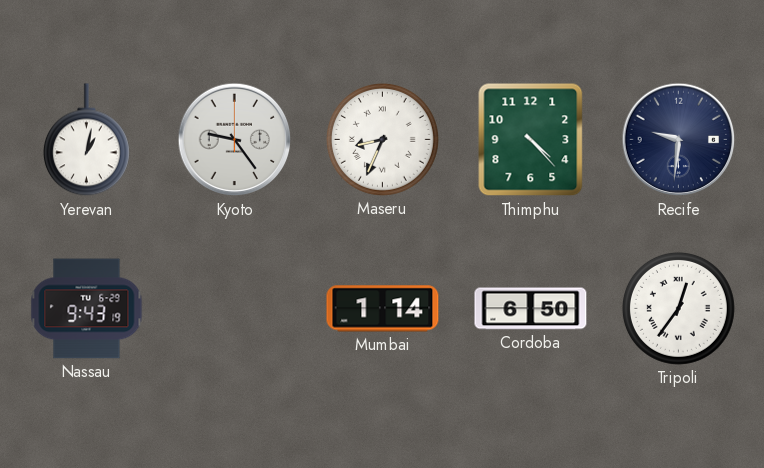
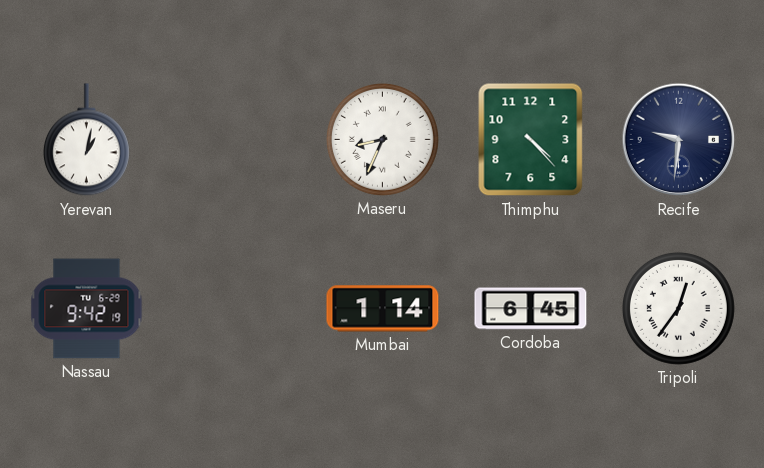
Kyoto: 9:24 -> none
Nassau: 9:43 -> 9:42
Cordoba: 6:50 -> 6:45
